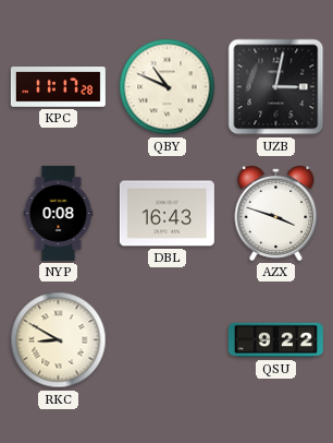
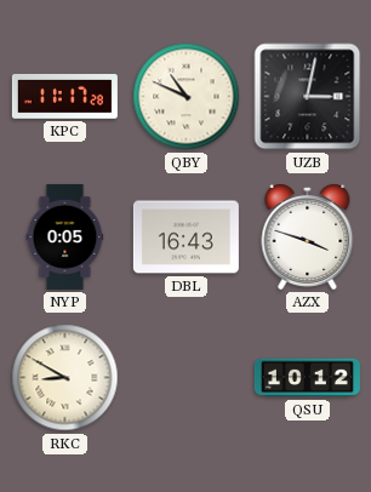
NYP: 0:08 -> 0:05
QSU: 9:22 -> 10:12
